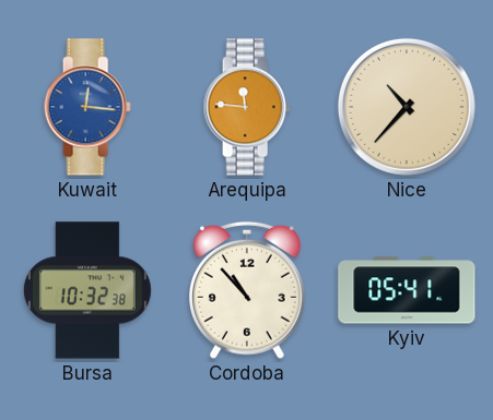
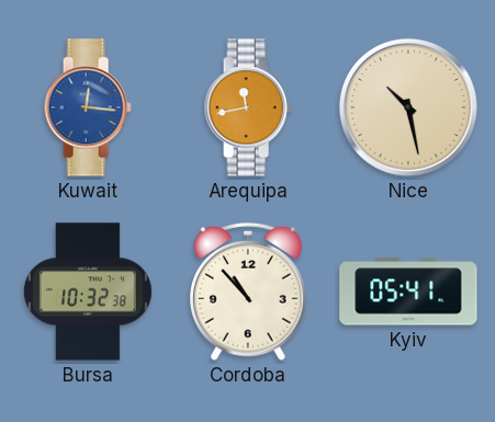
Arequipa: 11:46 -> 11:43
Nice: 10:37 -> 10:28
